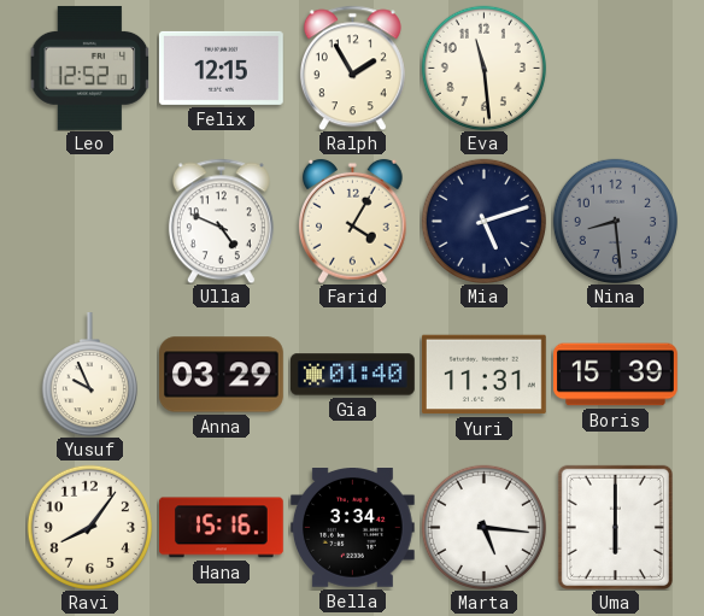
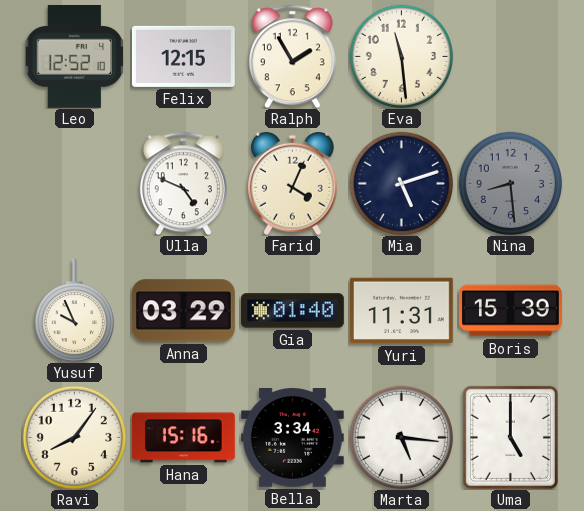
Farid: 4:05 -> 4:04
Uma: 6:00 -> 5:00
